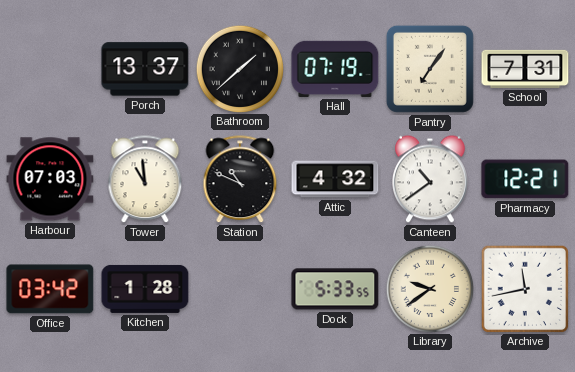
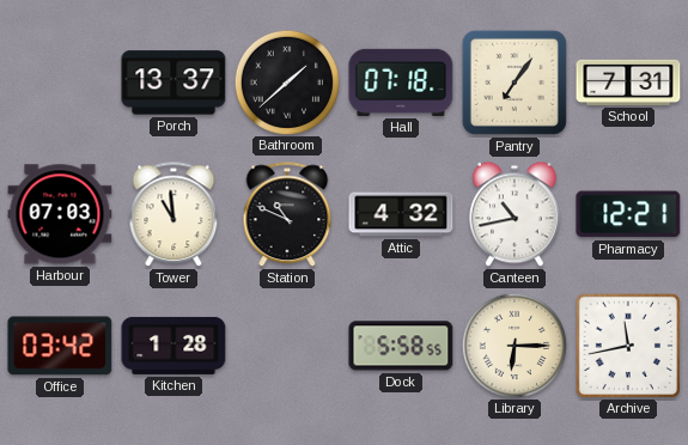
Hall: 07:19 -> 07:18
Canteen: 10:39 -> 10:43
Dock: 5:33 -> 5:58
Library: 9:39 -> 6:15
